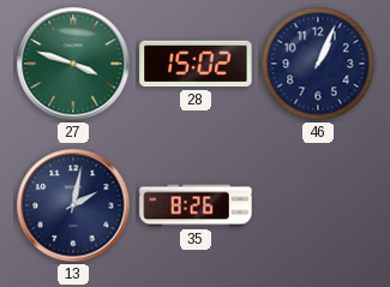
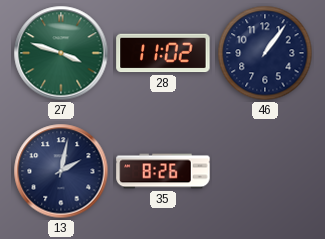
28: 15:02 -> 11:02
46: 1:04 -> 1:06
